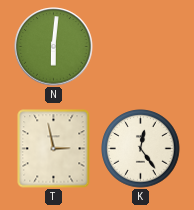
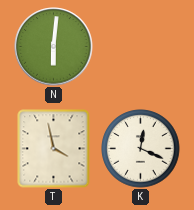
T: 2:58 -> 3:58
K: 12:24 -> 12:19
